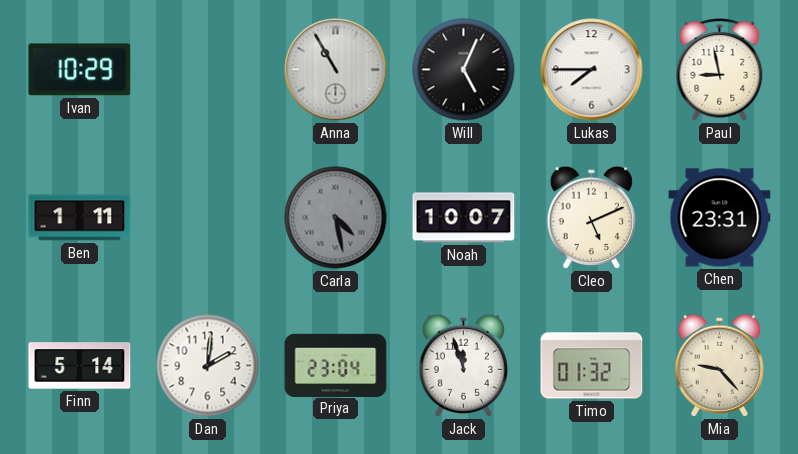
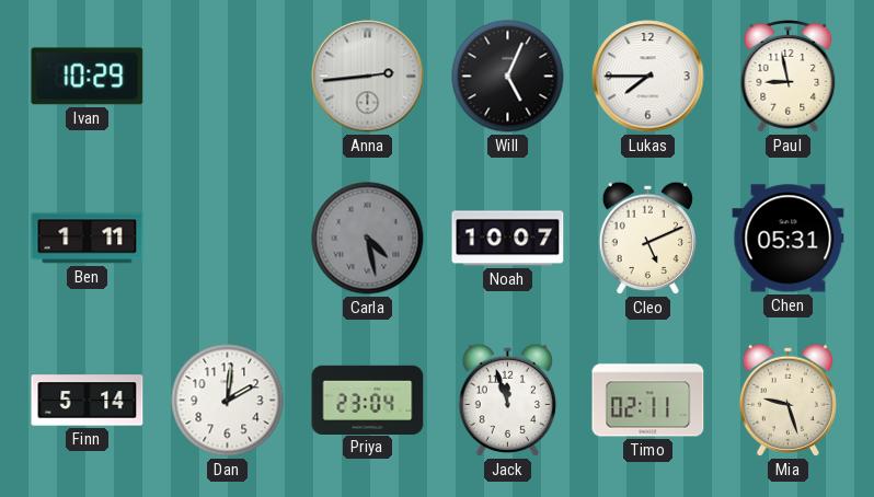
Anna: 10:55 -> 2:44
Chen: 23:31 -> 05:31
Timo: 01:32 -> 02:11
Mia: 9:23 -> 9:27
